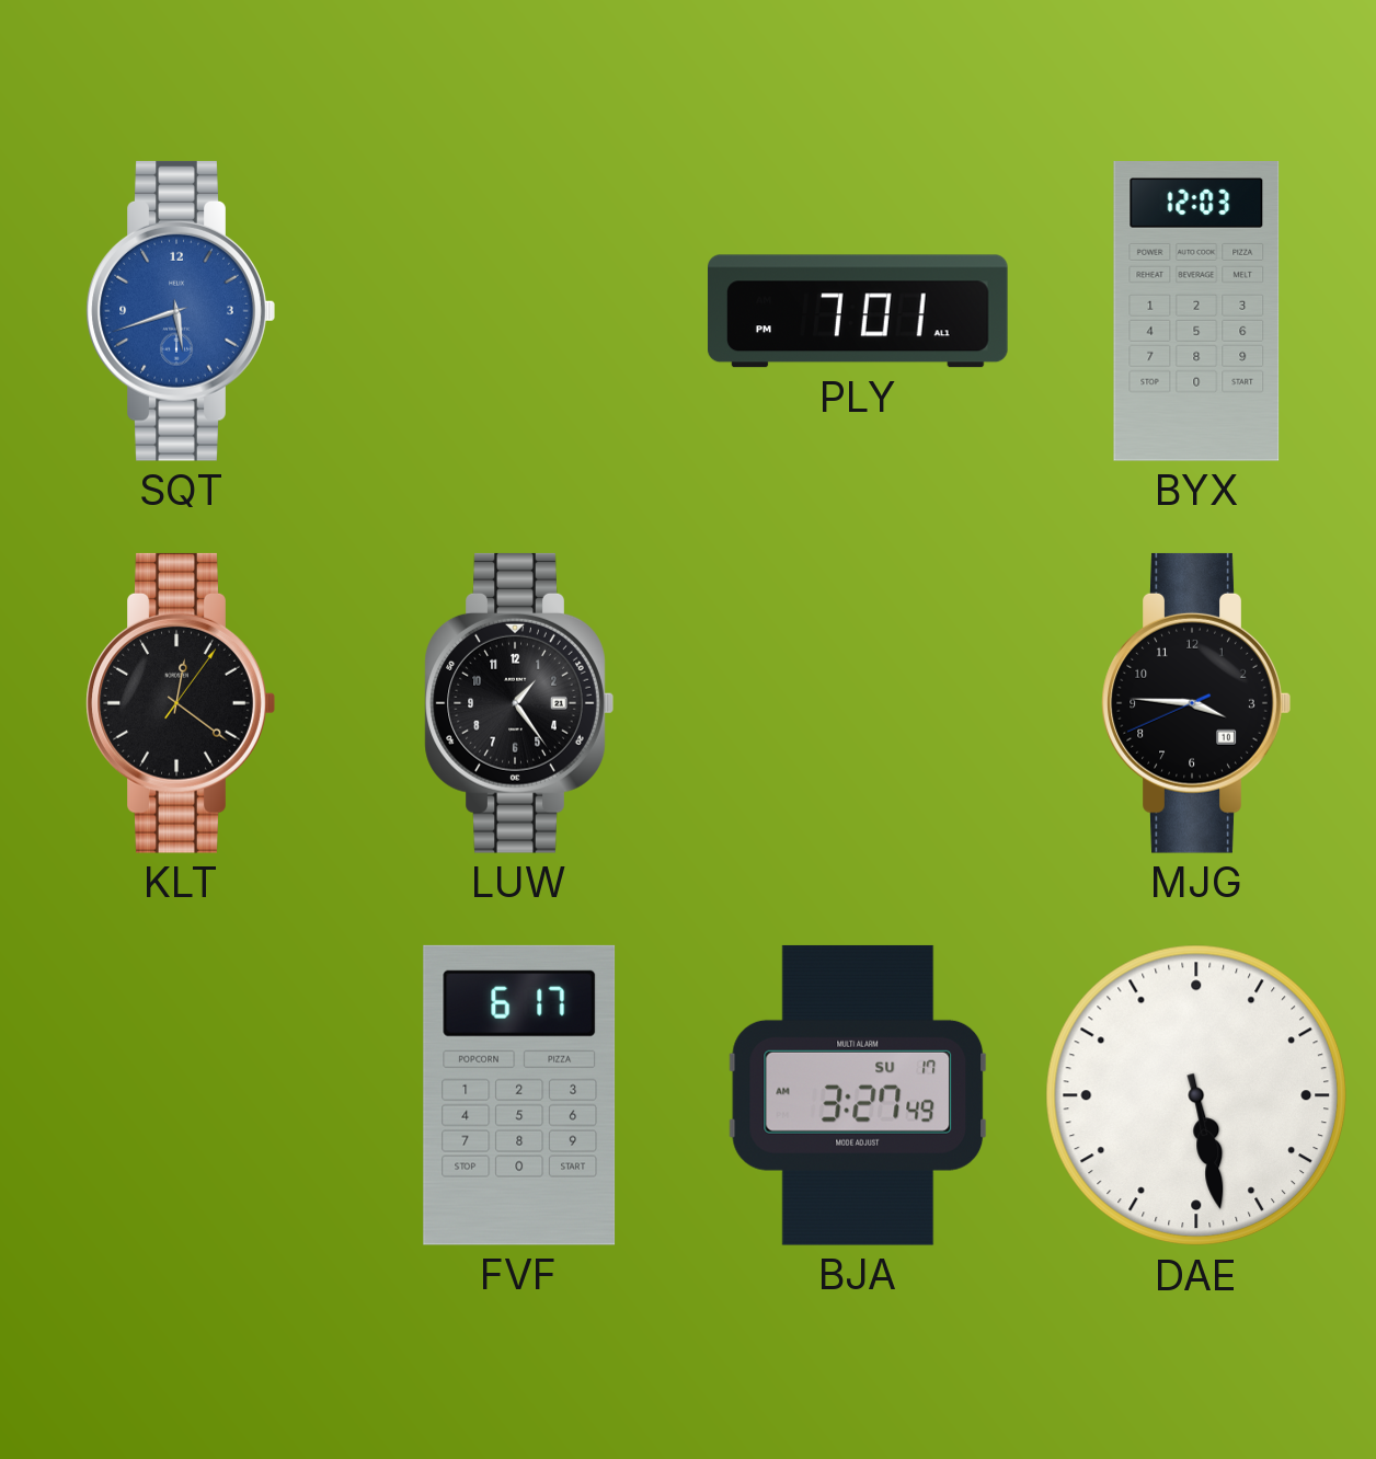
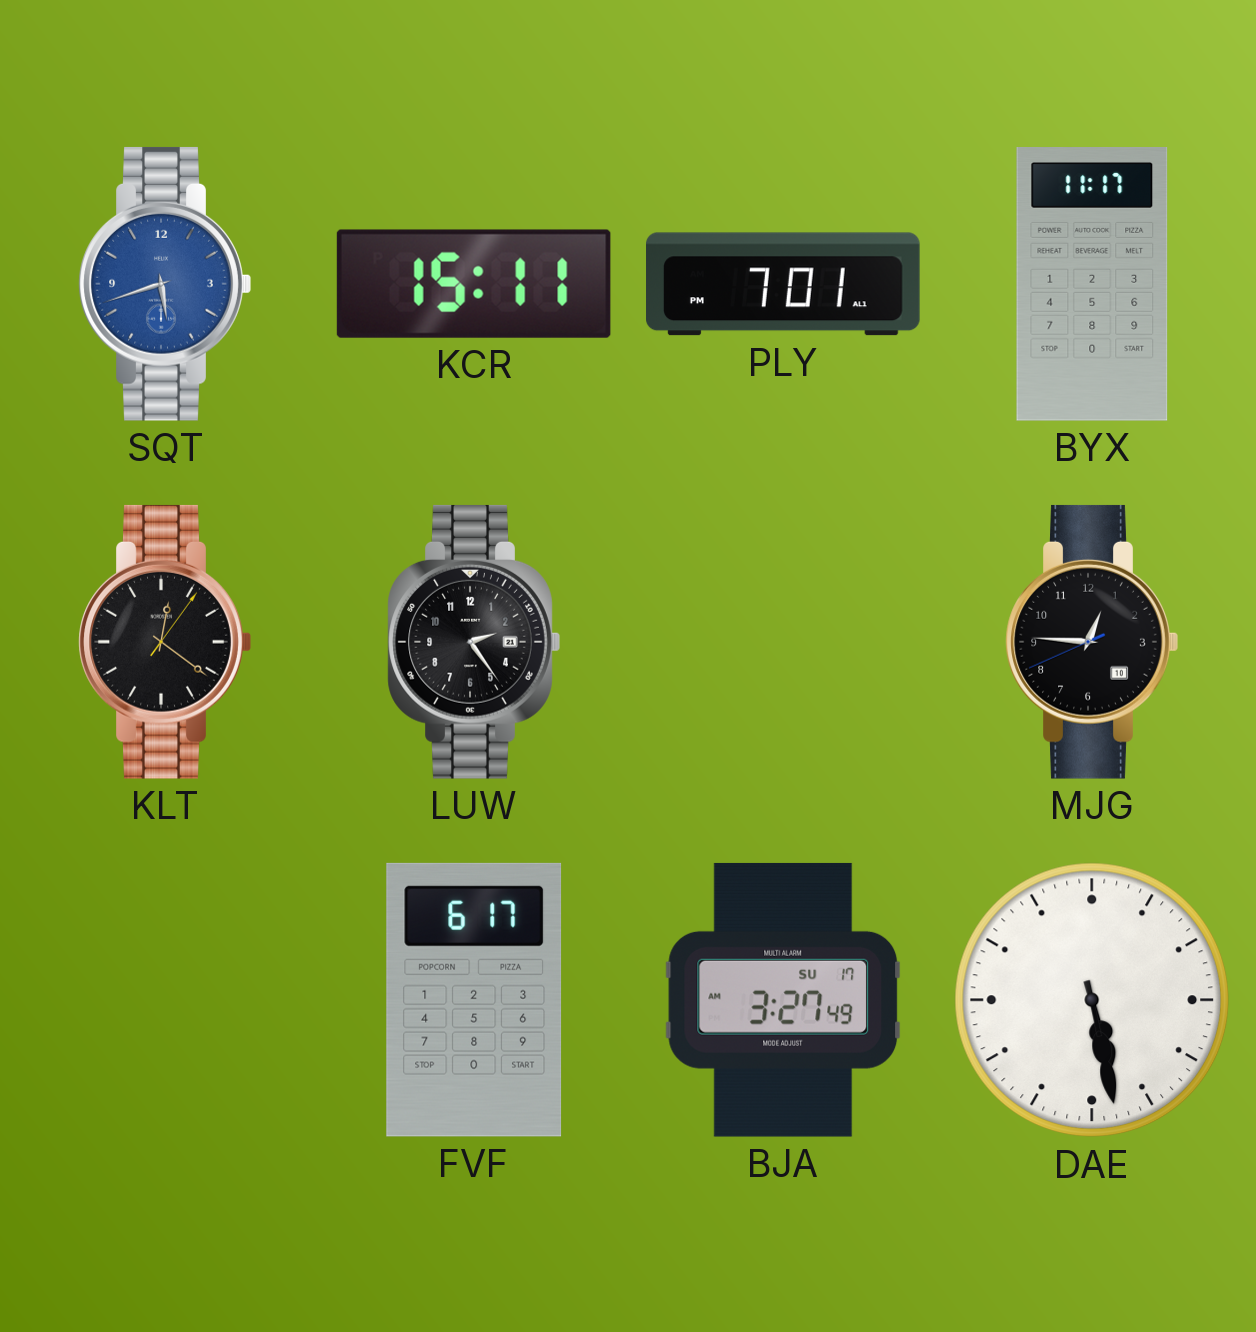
KCR: none -> 15:11
BYX: 12:03 -> 11:17
LUW: 1:24 -> 2:24
MJG: 3:45 -> 12:45
